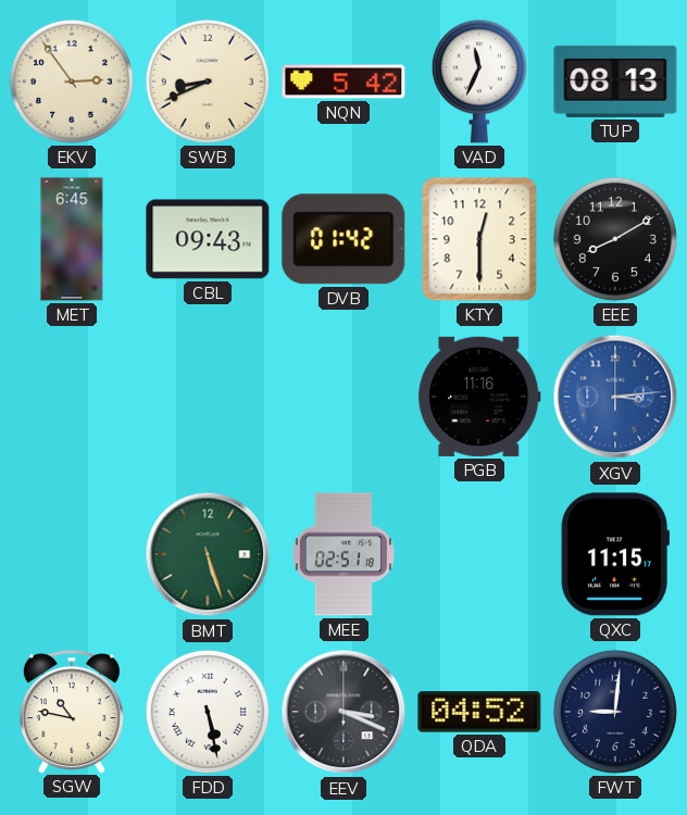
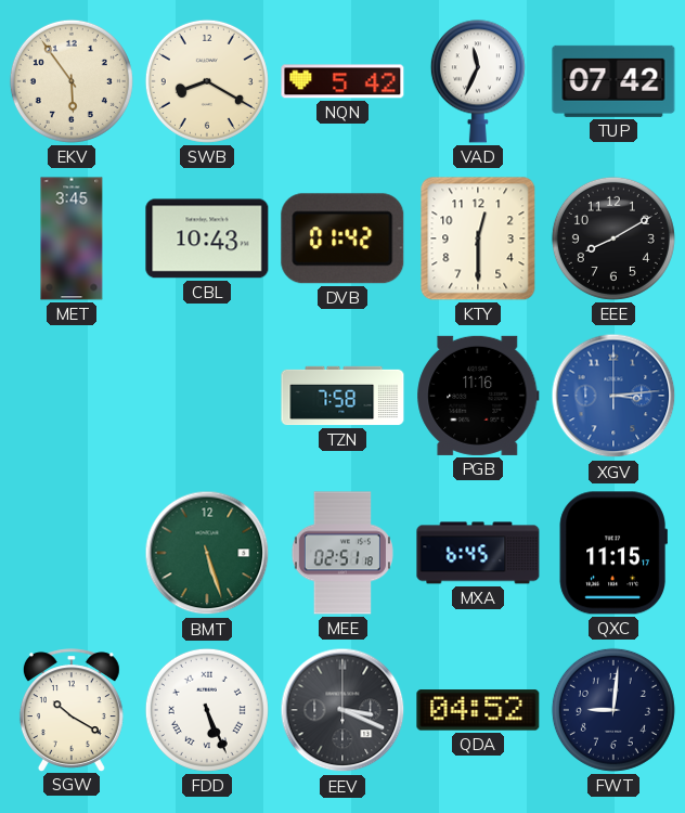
EKV: 2:54 -> 5:54
SWB: 8:41 -> 8:20
TUP: 08:13 -> 07:42
MET: 6:45 -> 3:45
CBL: 09:43 -> 10:43
TZN: none -> 7:58
MXA: none -> 6:45
SGW: 10:47 -> 10:20
FDD: 5:28 -> 5:26
